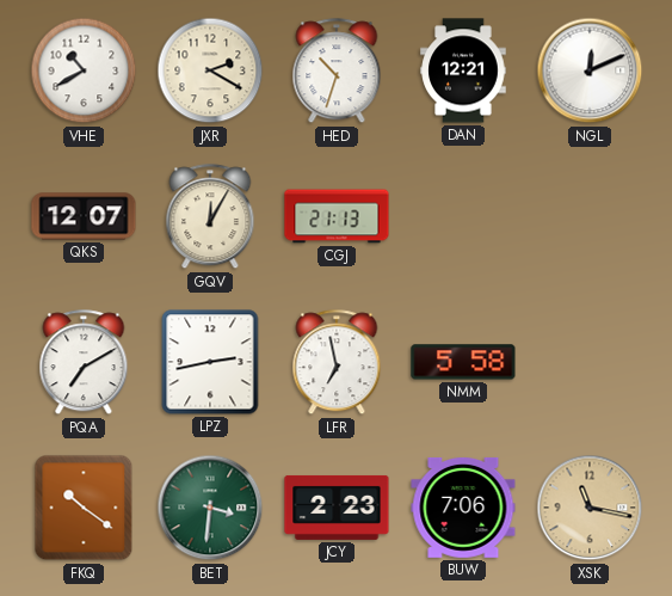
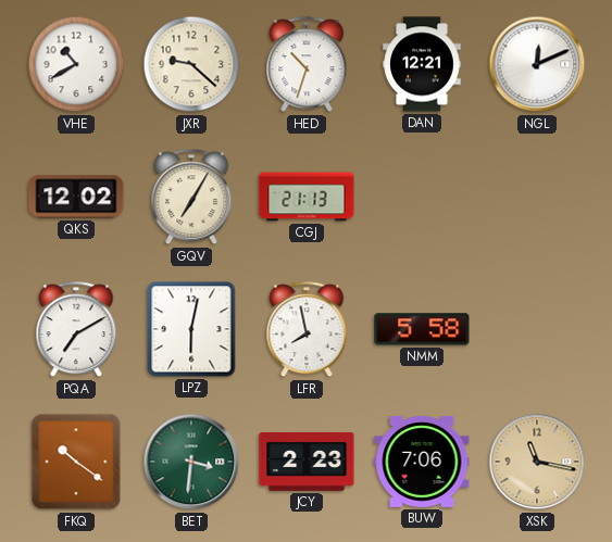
JXR: 2:20 -> 9:22
QKS: 12:07 -> 12:02
GQV: 12:05 -> 7:05
LPZ: 2:43 -> 6:02
LFR: 6:58 -> 7:58
